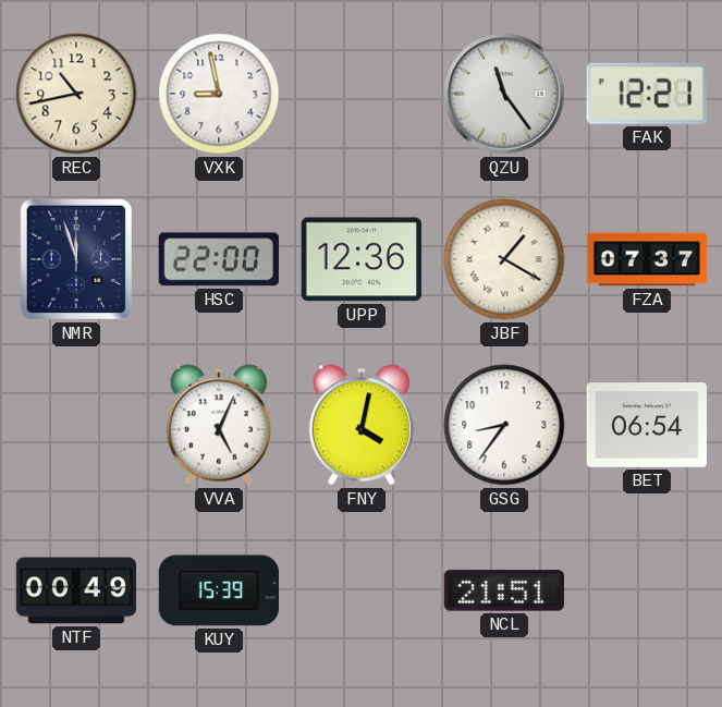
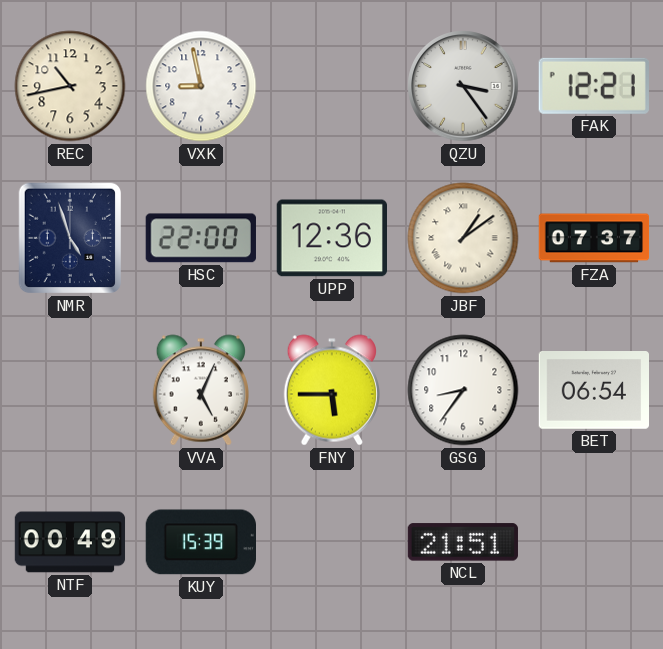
QZU: 11:24 -> 3:24
NMR: 11:57 -> 4:57
JBF: 1:20 -> 1:09
FNY: 4:02 -> 5:45
